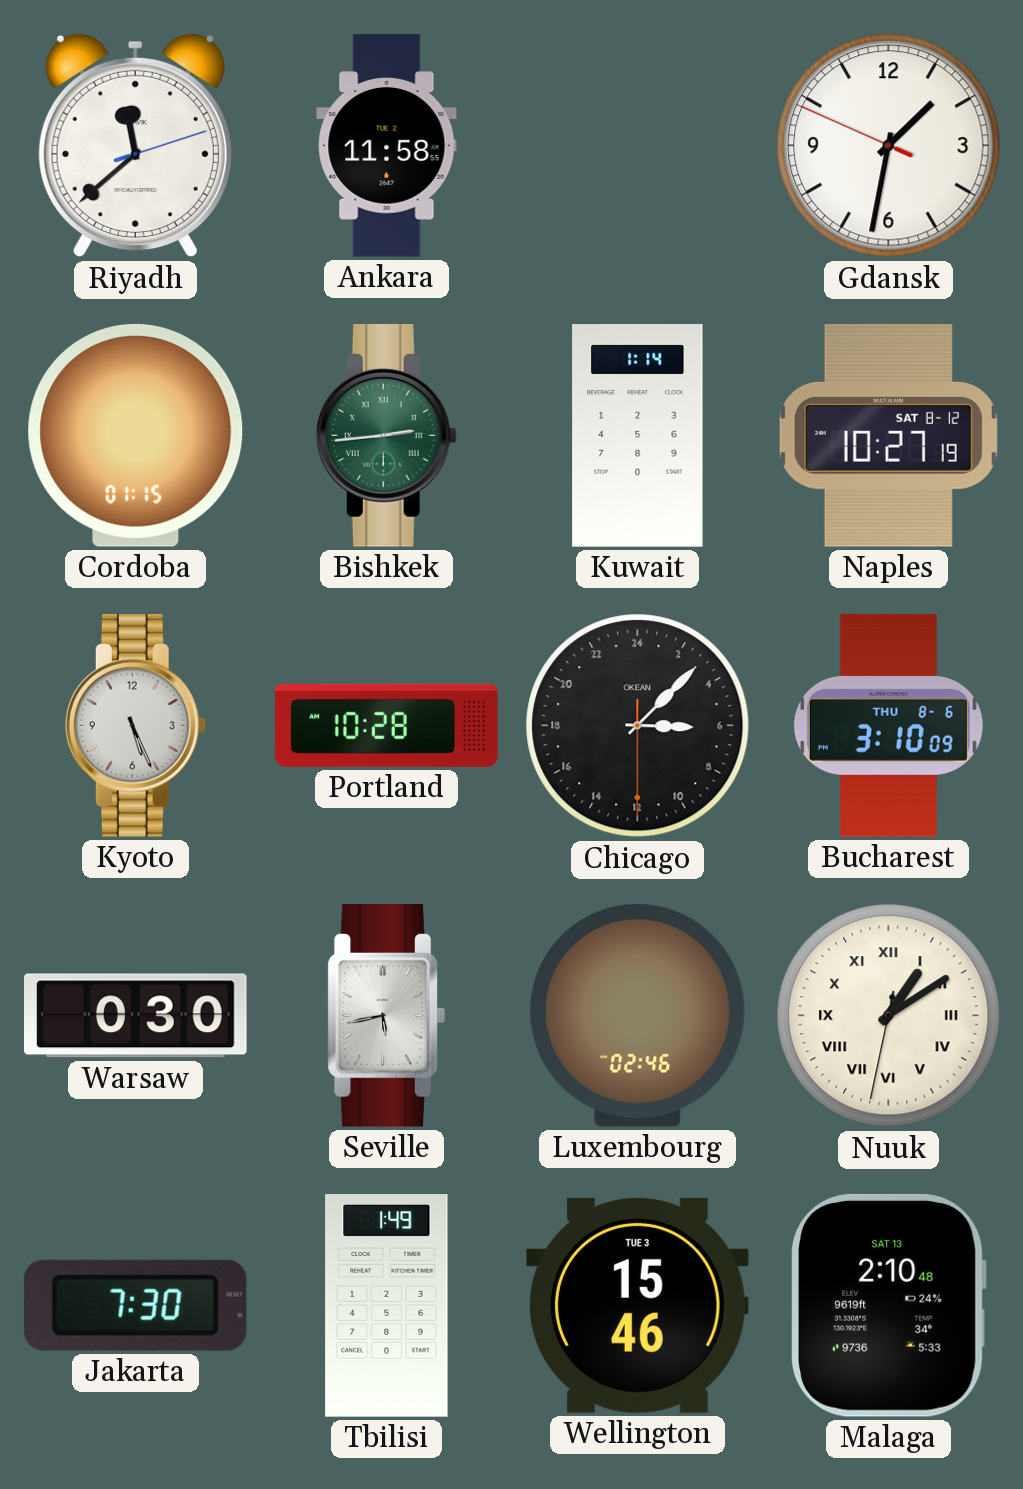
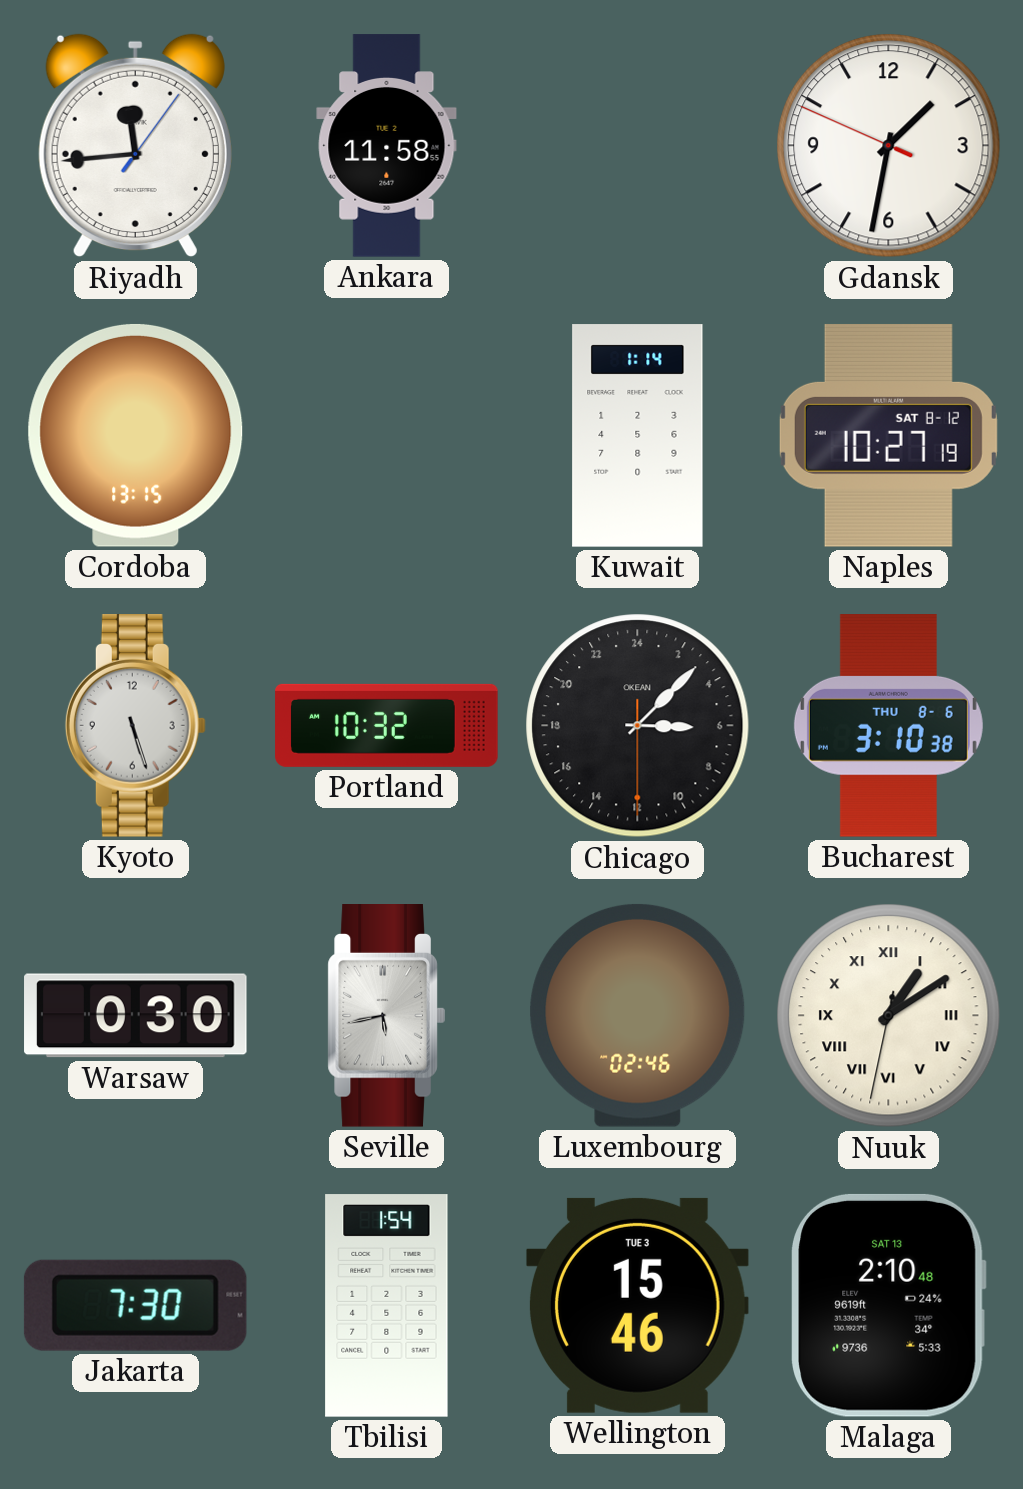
Riyadh: 11:38 -> 11:44
Cordoba: 01:15 -> 13:15
Bishkek: 2:44 -> none
Kyoto: 5:26 -> 5:27
Portland: 10:28 -> 10:32
Bucharest: 3:10:09 -> 3:10:38
Tbilisi: 1:49 -> 1:54
